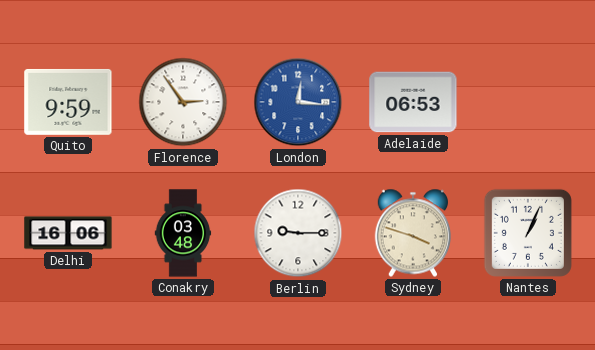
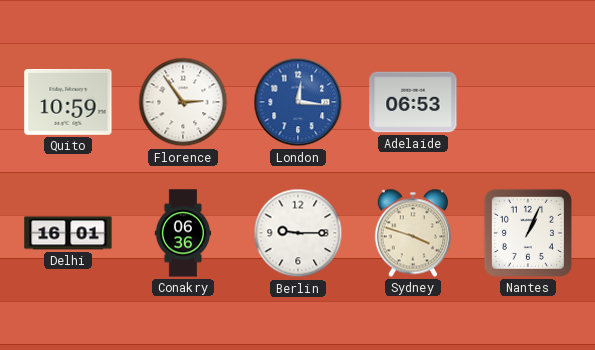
Quito: 9:59 -> 10:59
Delhi: 16:06 -> 16:01
Conakry: 03:48 -> 06:36
